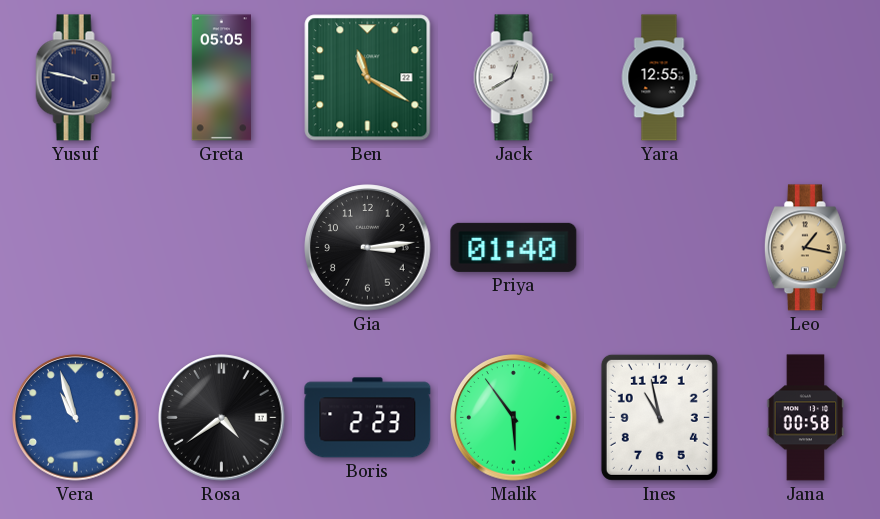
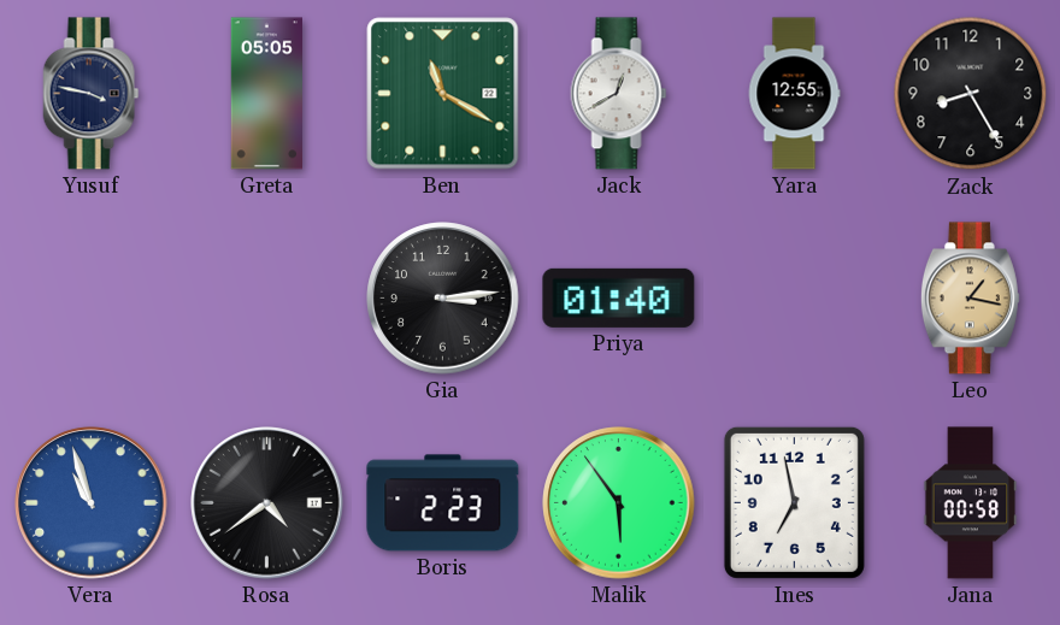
Zack: none -> 8:25
Ines: 10:58 -> 6:58
